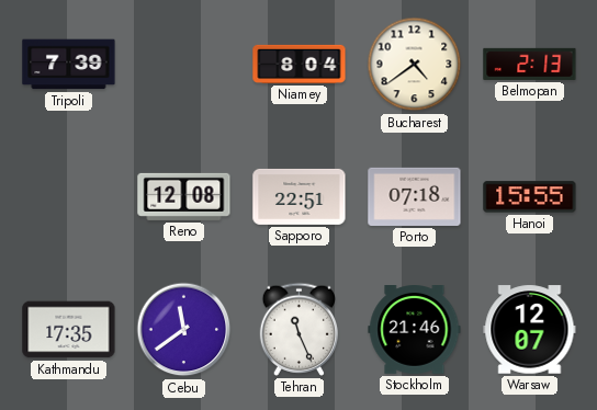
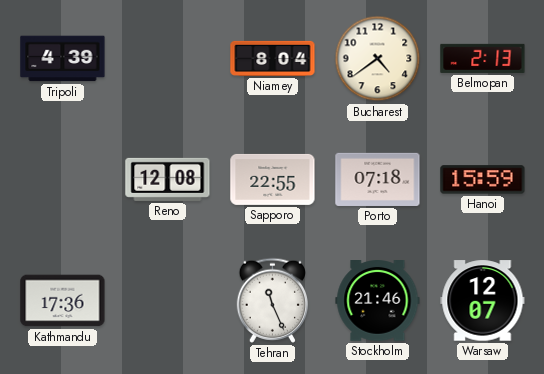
Tripoli: 7:39 -> 4:39
Sapporo: 22:51 -> 22:55
Hanoi: 15:55 -> 15:59
Kathmandu: 17:35 -> 17:36
Cebu: 11:39 -> none
